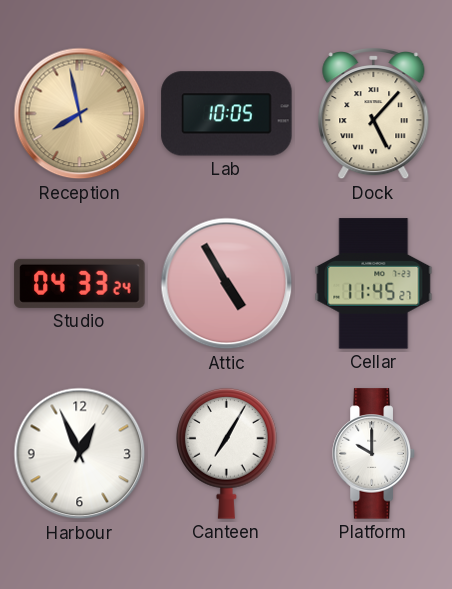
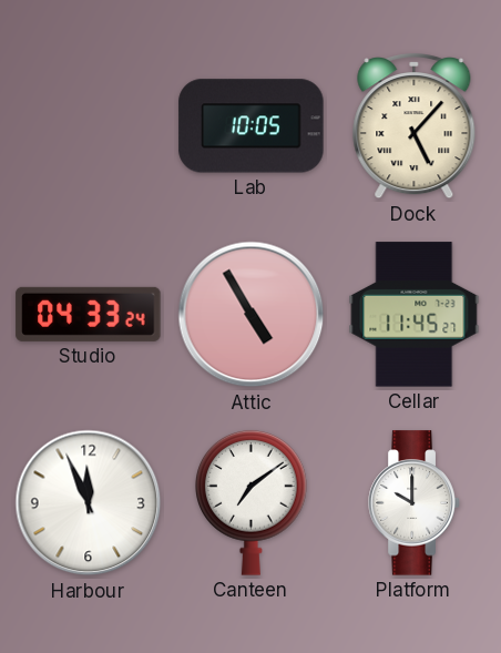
Reception: 7:58 -> none
Harbour: 12:56 -> 11:56
Canteen: 7:05 -> 7:09
